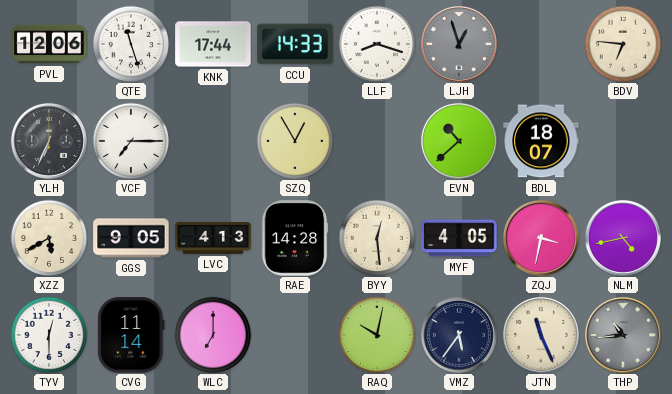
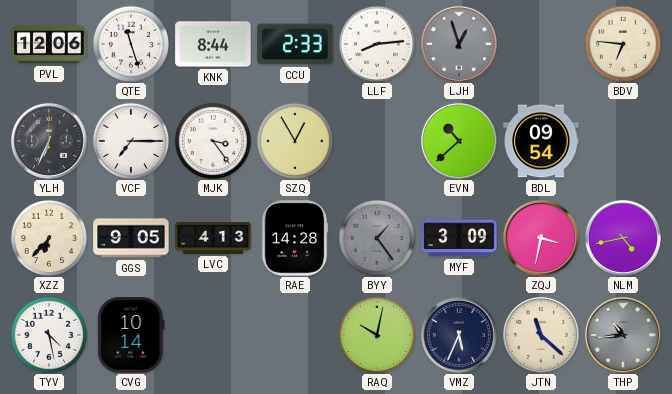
KNK: 17:44 -> 8:44
CCU: 14:33 -> 2:33
LLF: 8:18 -> 8:14
MJK: none -> 3:24
BDL: 18:07 -> 09:54
XZZ: 5:40 -> 6:37
BYY: 12:29 -> 1:24
BYY dial: cream -> grey
MYF: 4:05 -> 3:09
TYV: 12:30 -> 4:28
CVG: 11:14 -> 10:14
WLC: 7:00 -> none
VMZ: 5:36 -> 5:34
JTN: 11:26 -> 11:22
